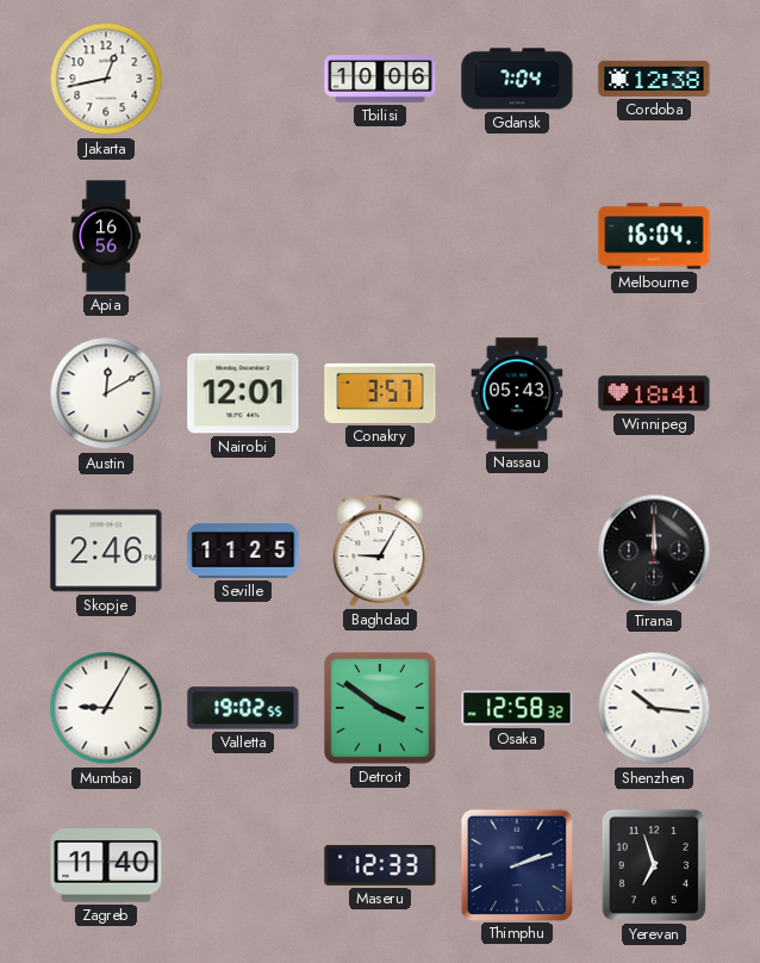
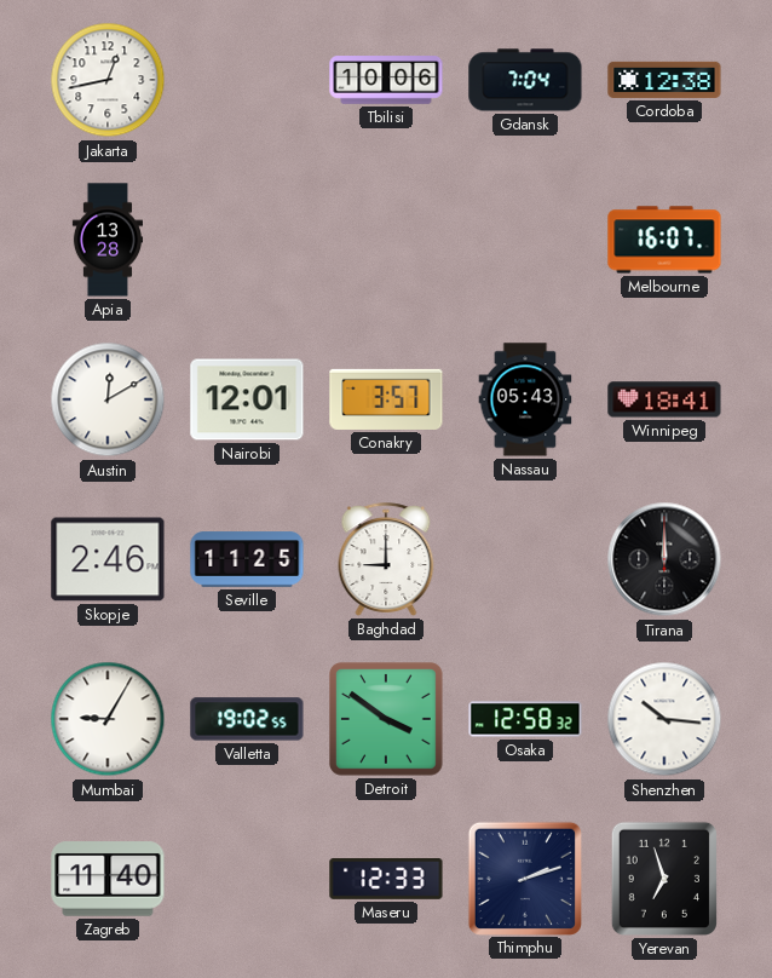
Apia: 16:56 -> 13:28
Melbourne: 16:04 -> 16:07
Baghdad: 9:05 -> 9:00
